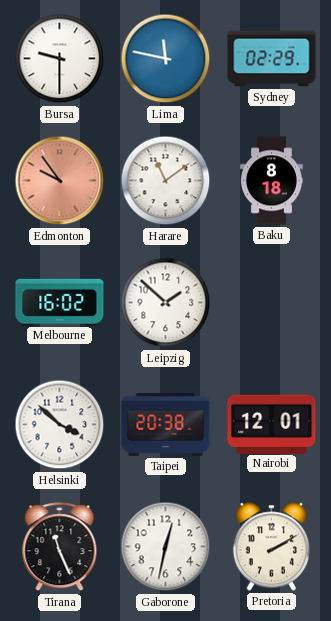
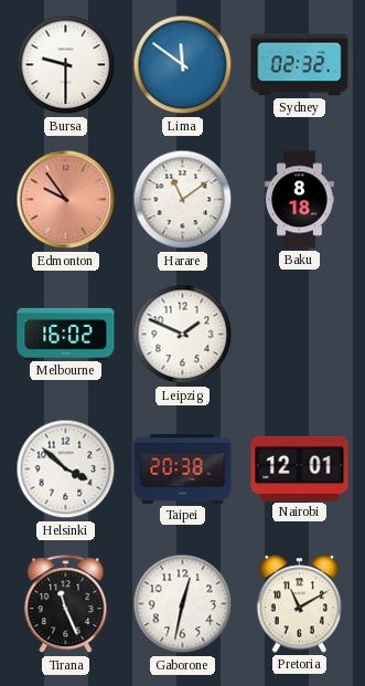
Lima: 11:47 -> 11:51
Sydney: 02:29 -> 02:32
Leipzig: 1:52 -> 1:49
Pretoria: 2:10 -> 11:10
